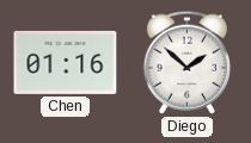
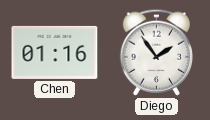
Diego: 1:52 -> 1:54
